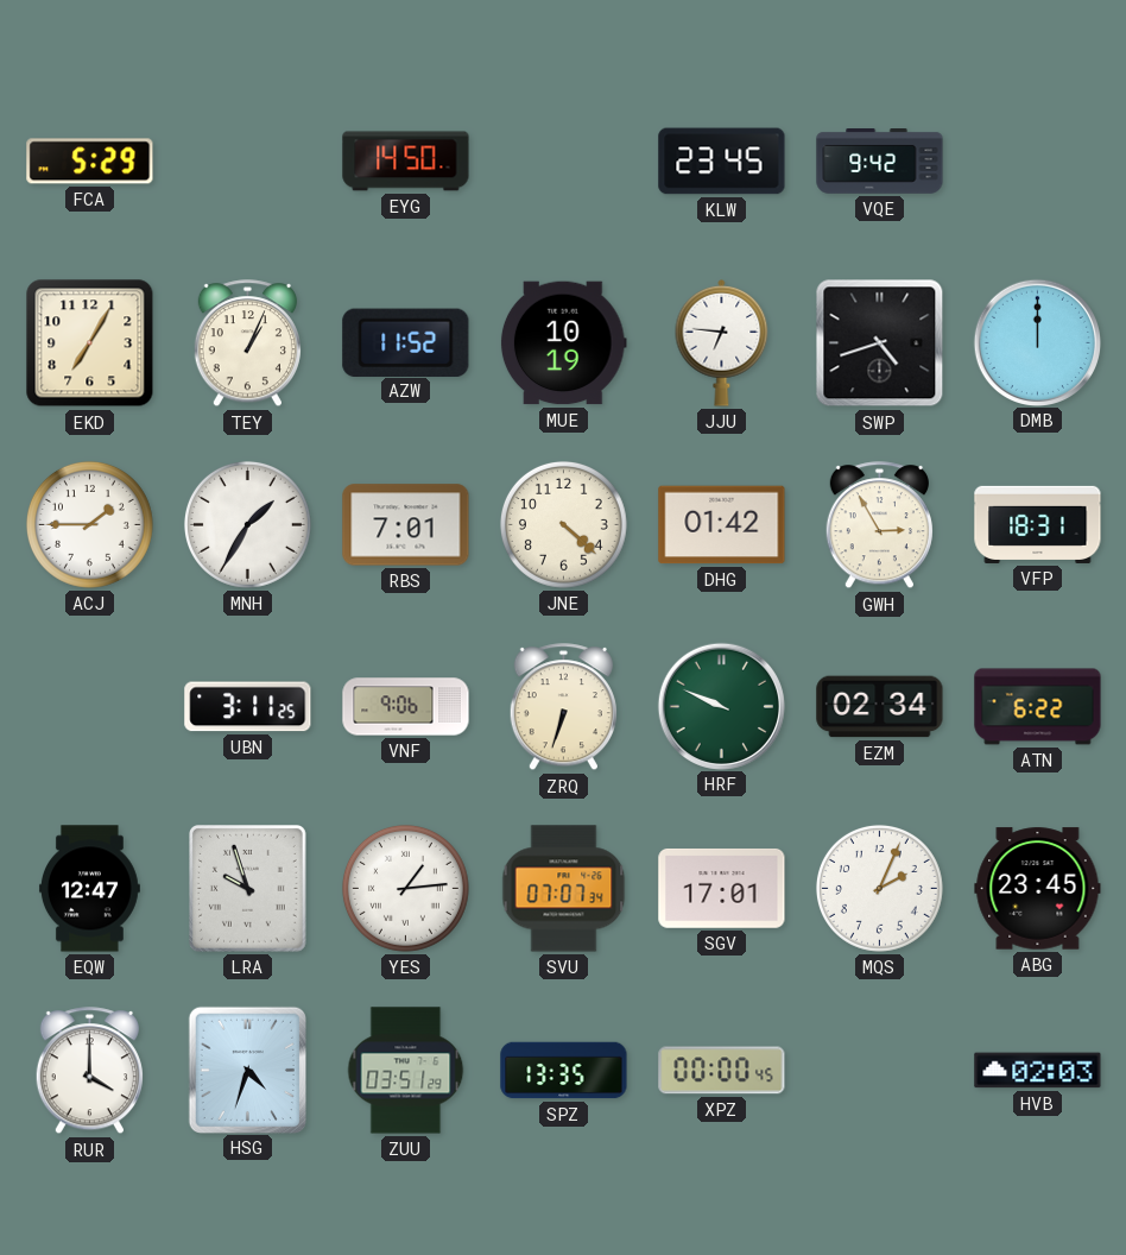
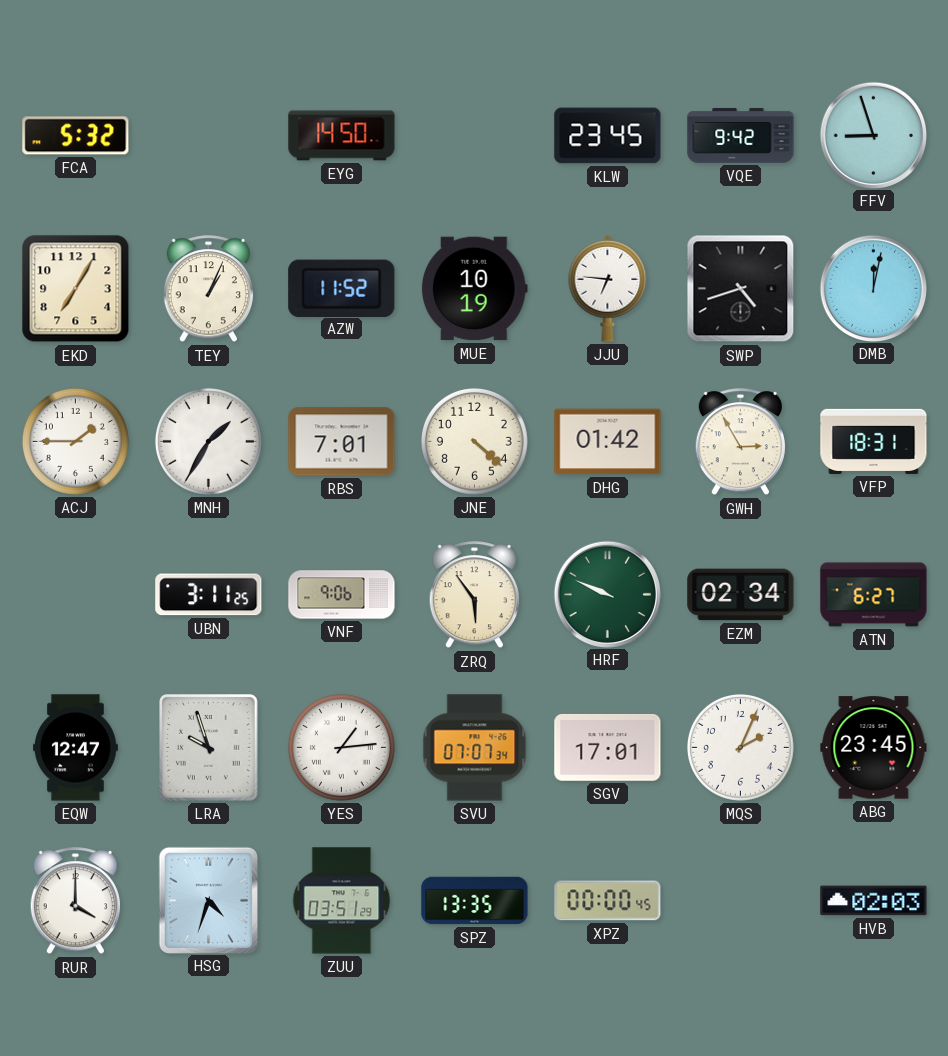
FCA: 5:29 -> 5:32
FFV: none -> 8:57
DMB: 12:00 -> 12:02
ZRQ: 6:33 -> 5:54
ATN: 6:22 -> 6:27
